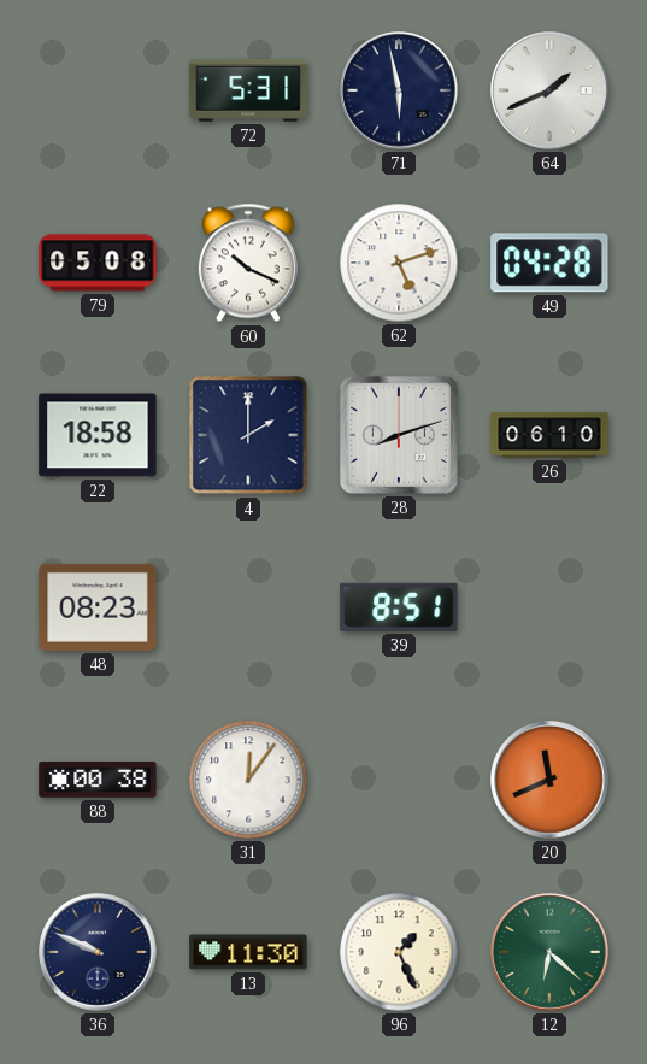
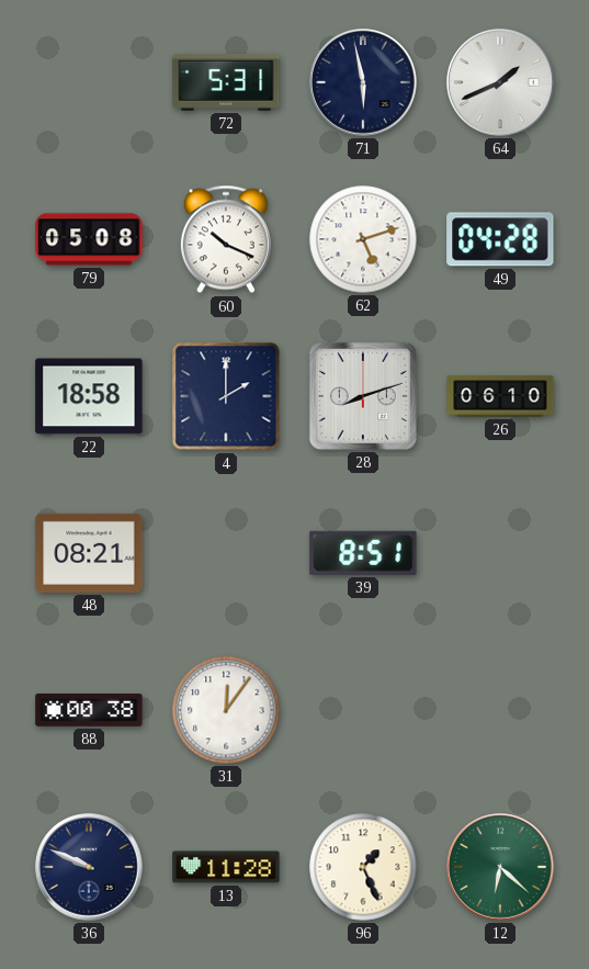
48: 08:23 -> 08:21
20: 11:41 -> none
13: 11:30 -> 11:28
